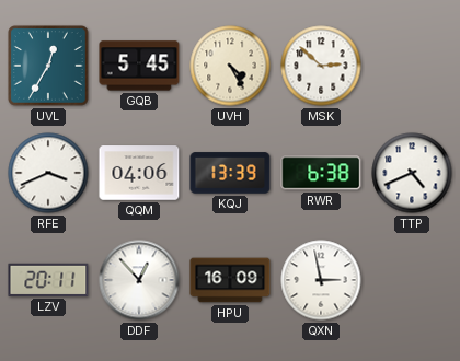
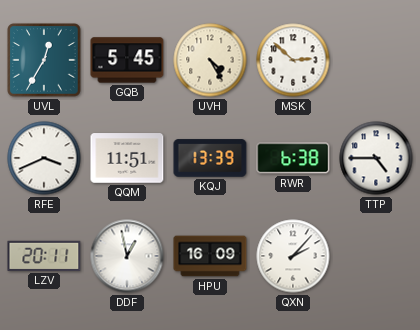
QQM: 04:06 -> 11:51
TTP: 4:41 -> 4:45
DDF: 12:53 -> 12:58
QXN: 2:58 -> 2:07
